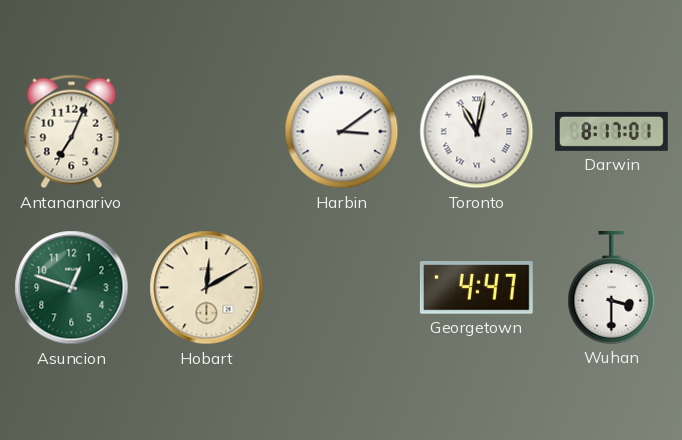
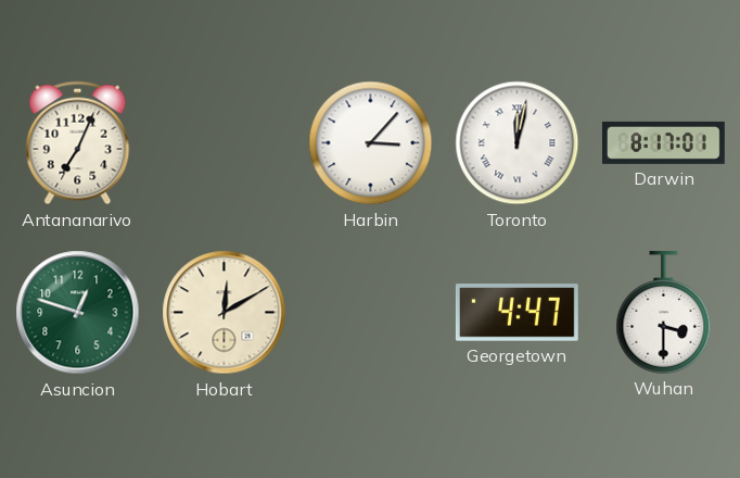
Harbin: 3:09 -> 3:07
Toronto: 11:02 -> 12:02
